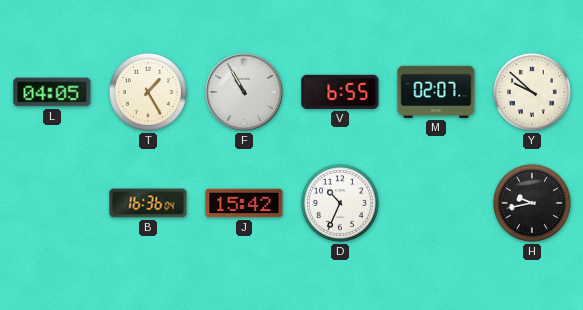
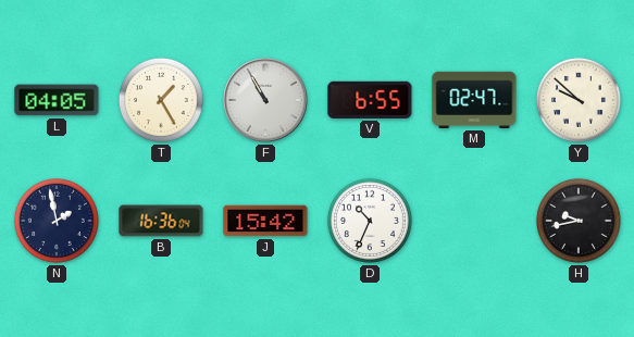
M: 02:07 -> 02:47
N: none -> 1:58
